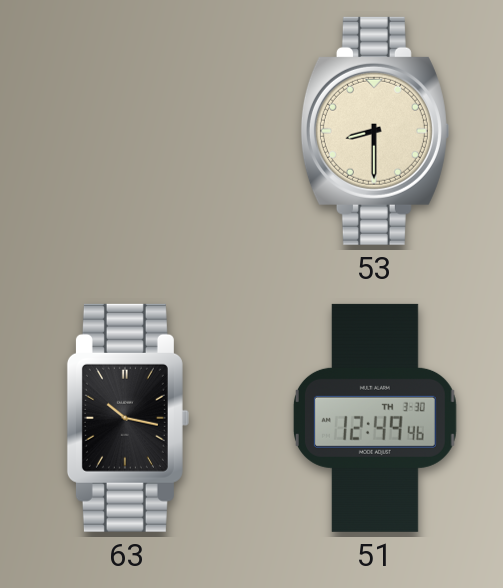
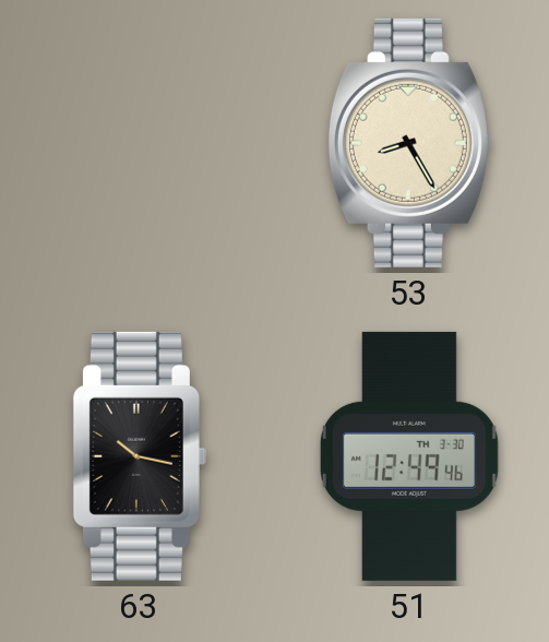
53: 8:30 -> 8:25
